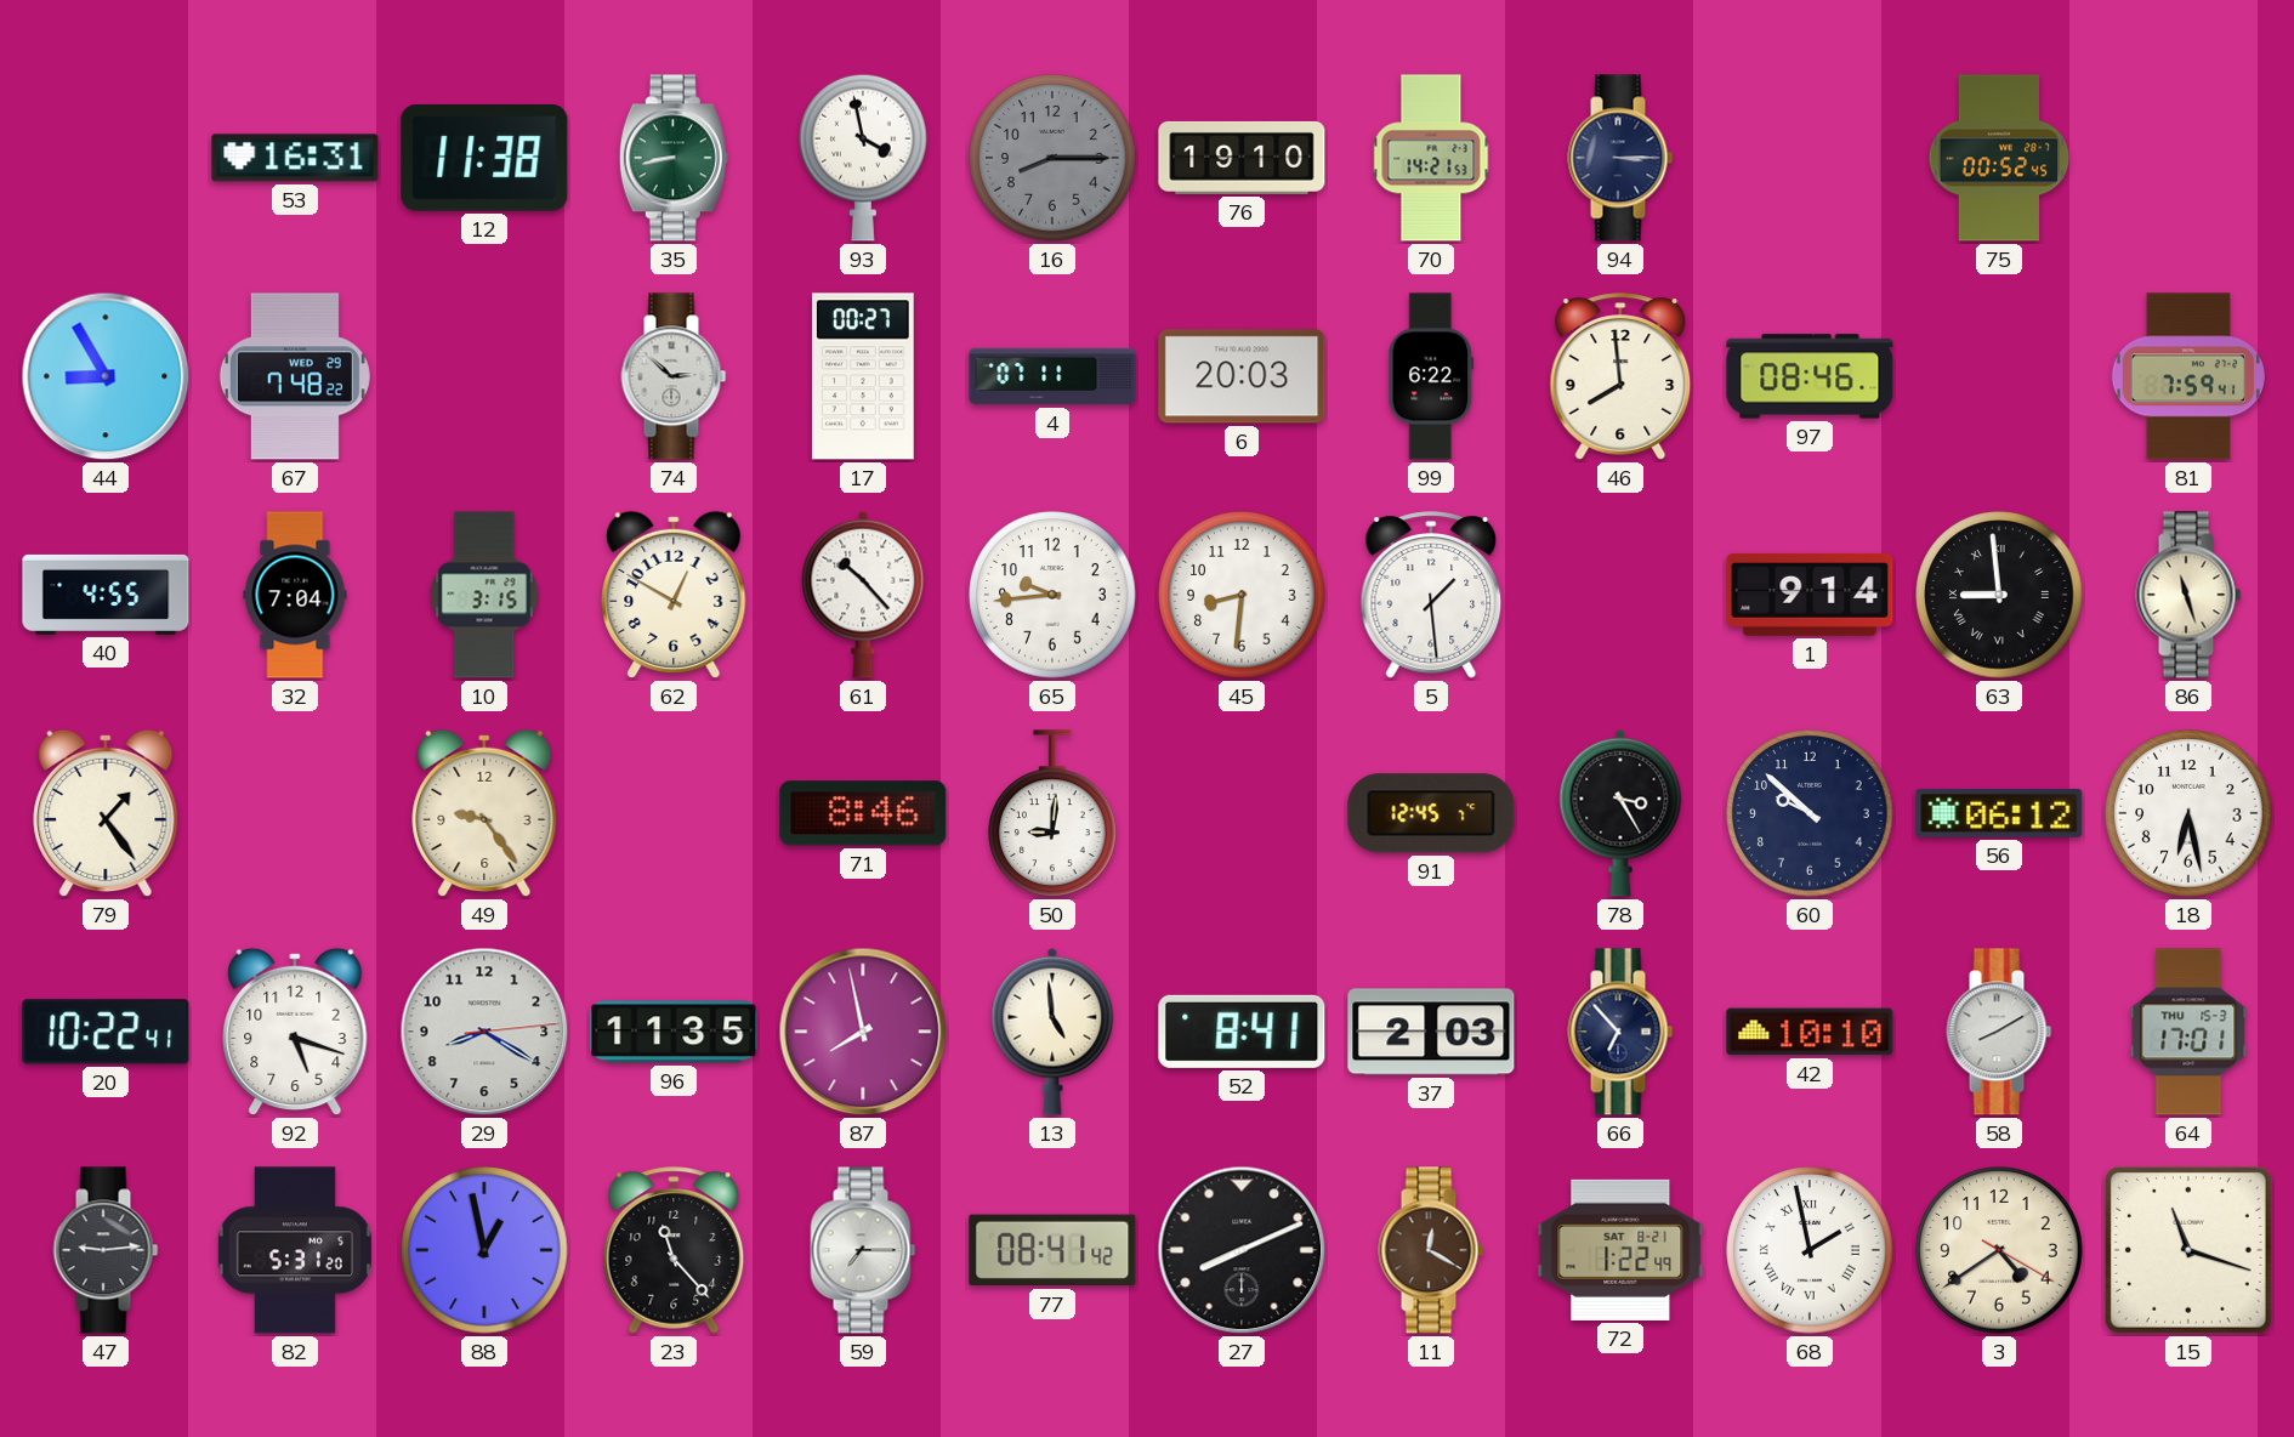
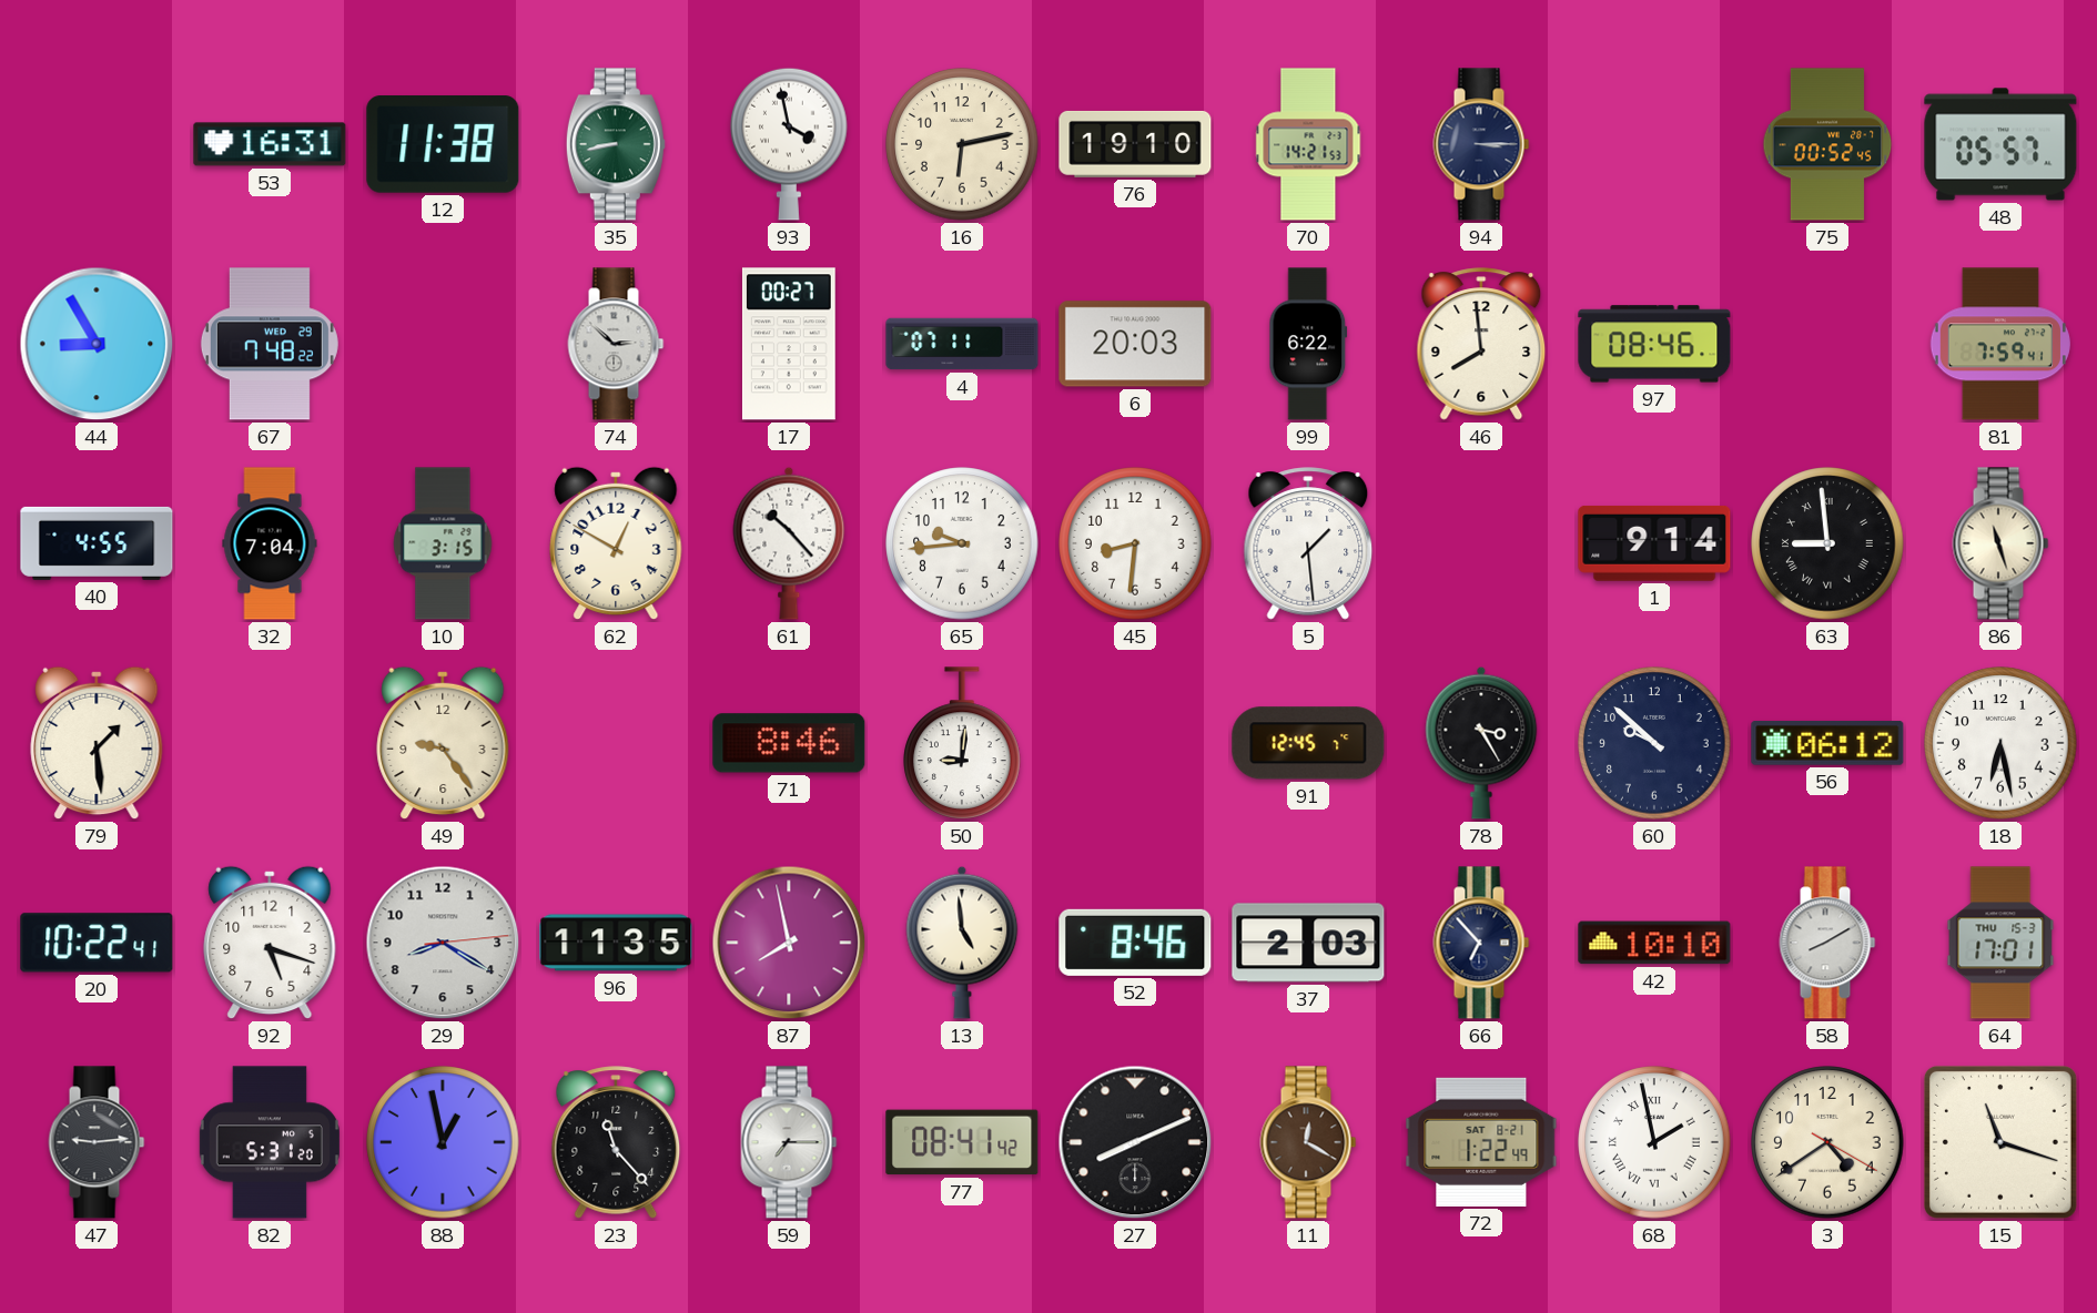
16: 8:15 -> 6:13
16 dial: grey -> cream
48: none -> 05:57
79: 1:24 -> 1:29
52: 8:41 -> 8:46
